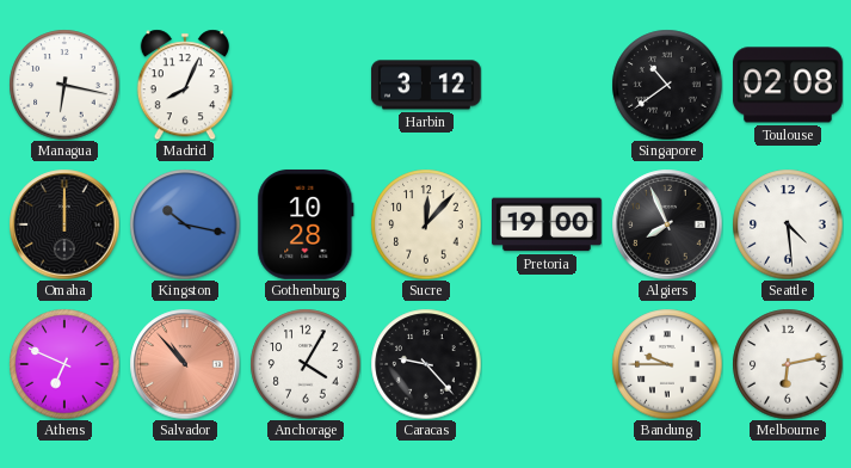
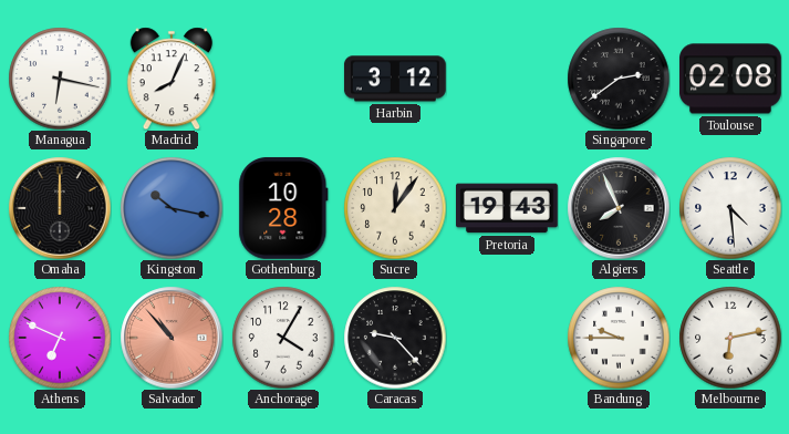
Singapore: 10:39 -> 2:39
Sucre: 12:07 -> 12:06
Pretoria: 19:00 -> 19:43
